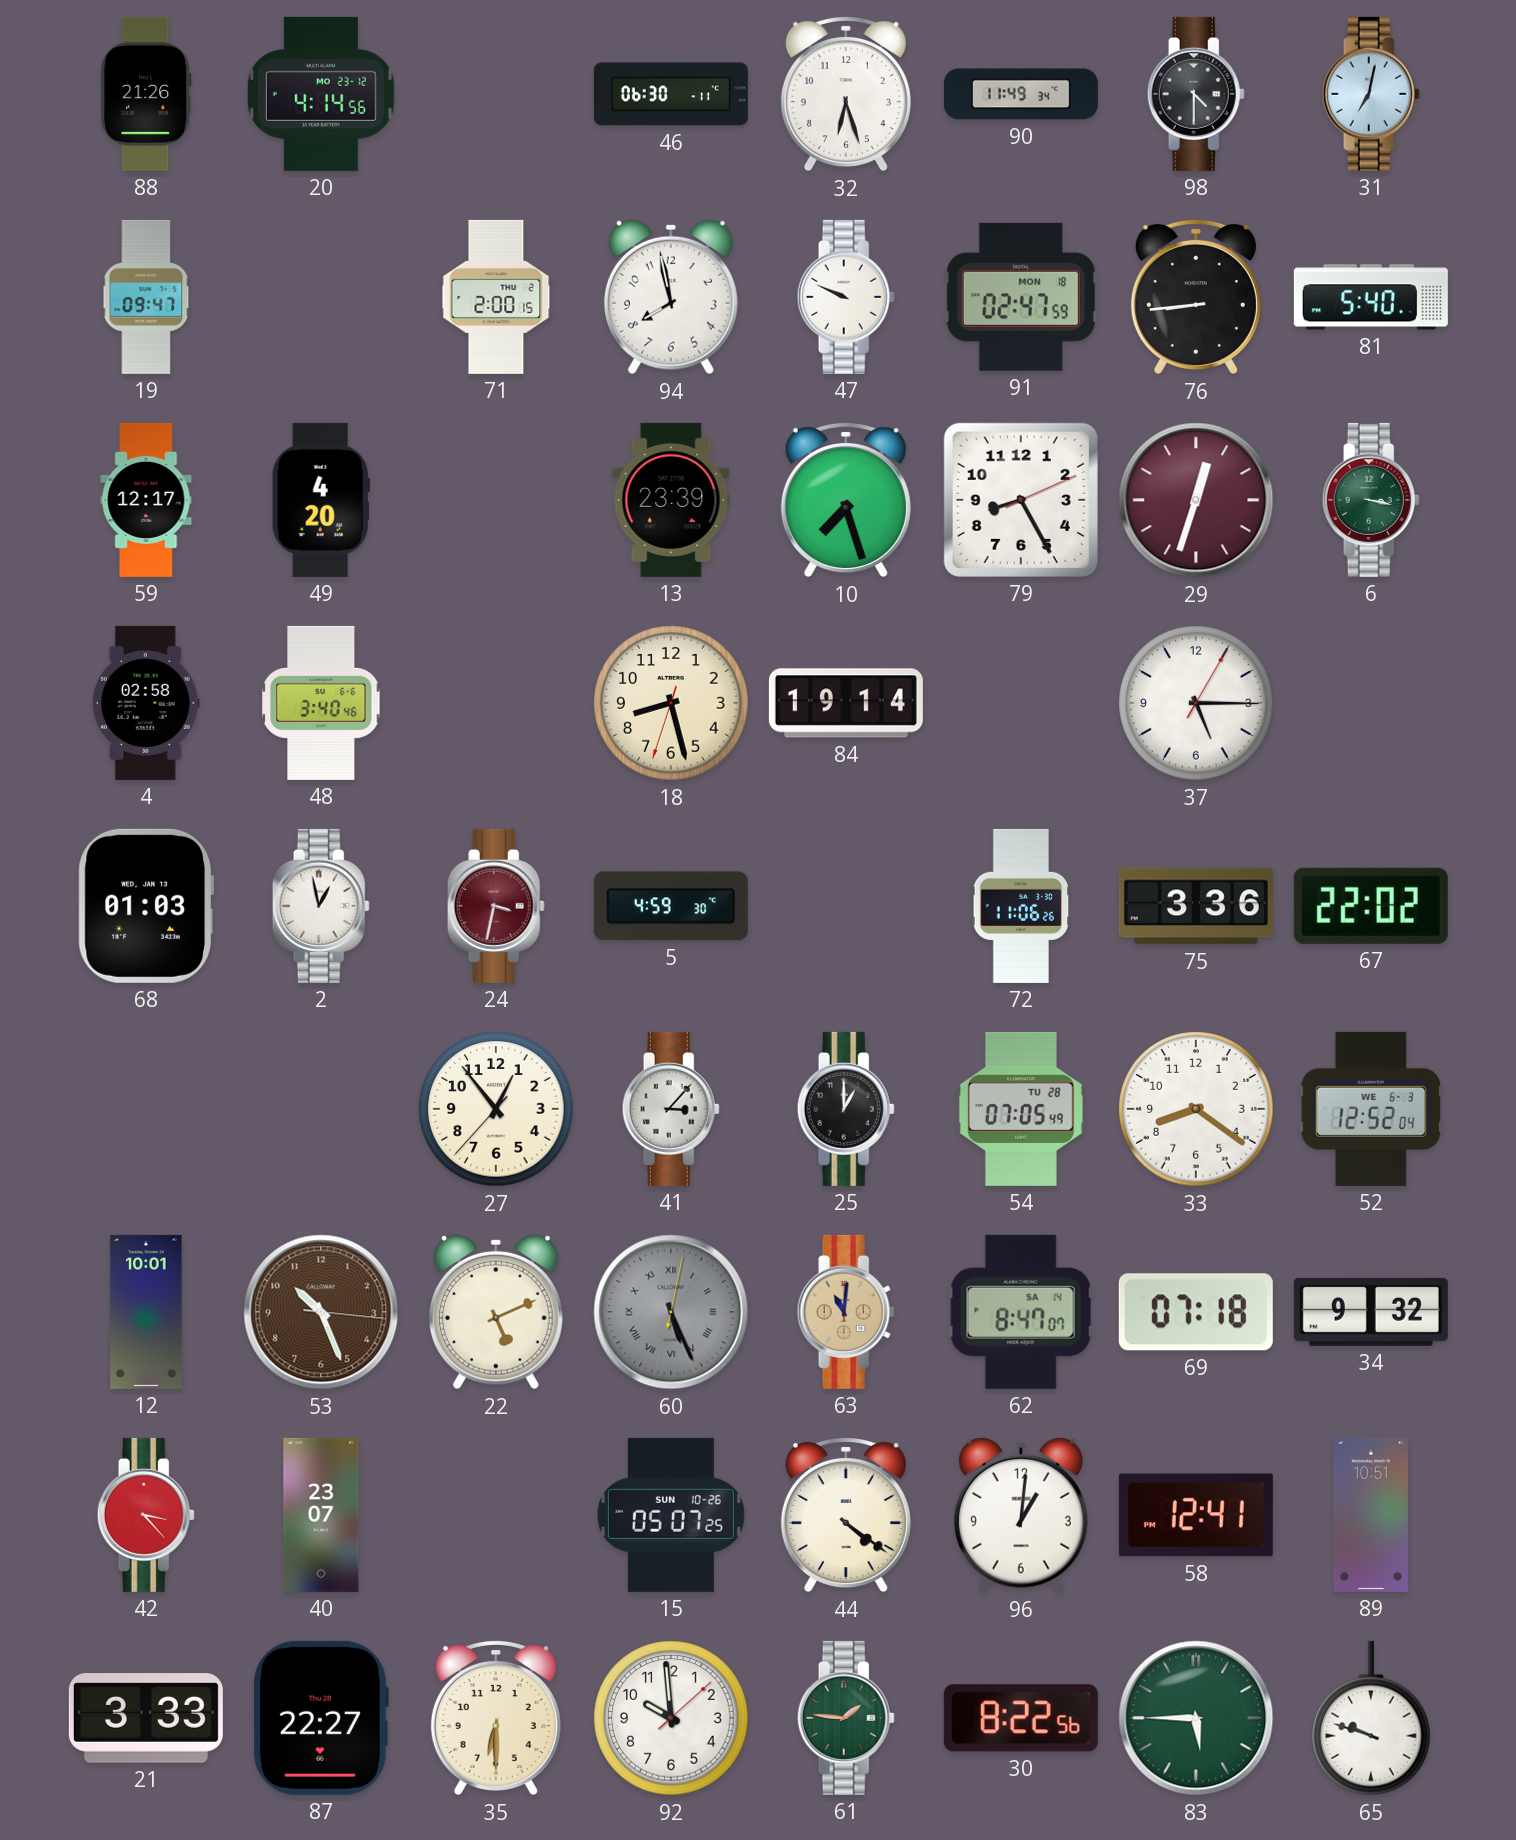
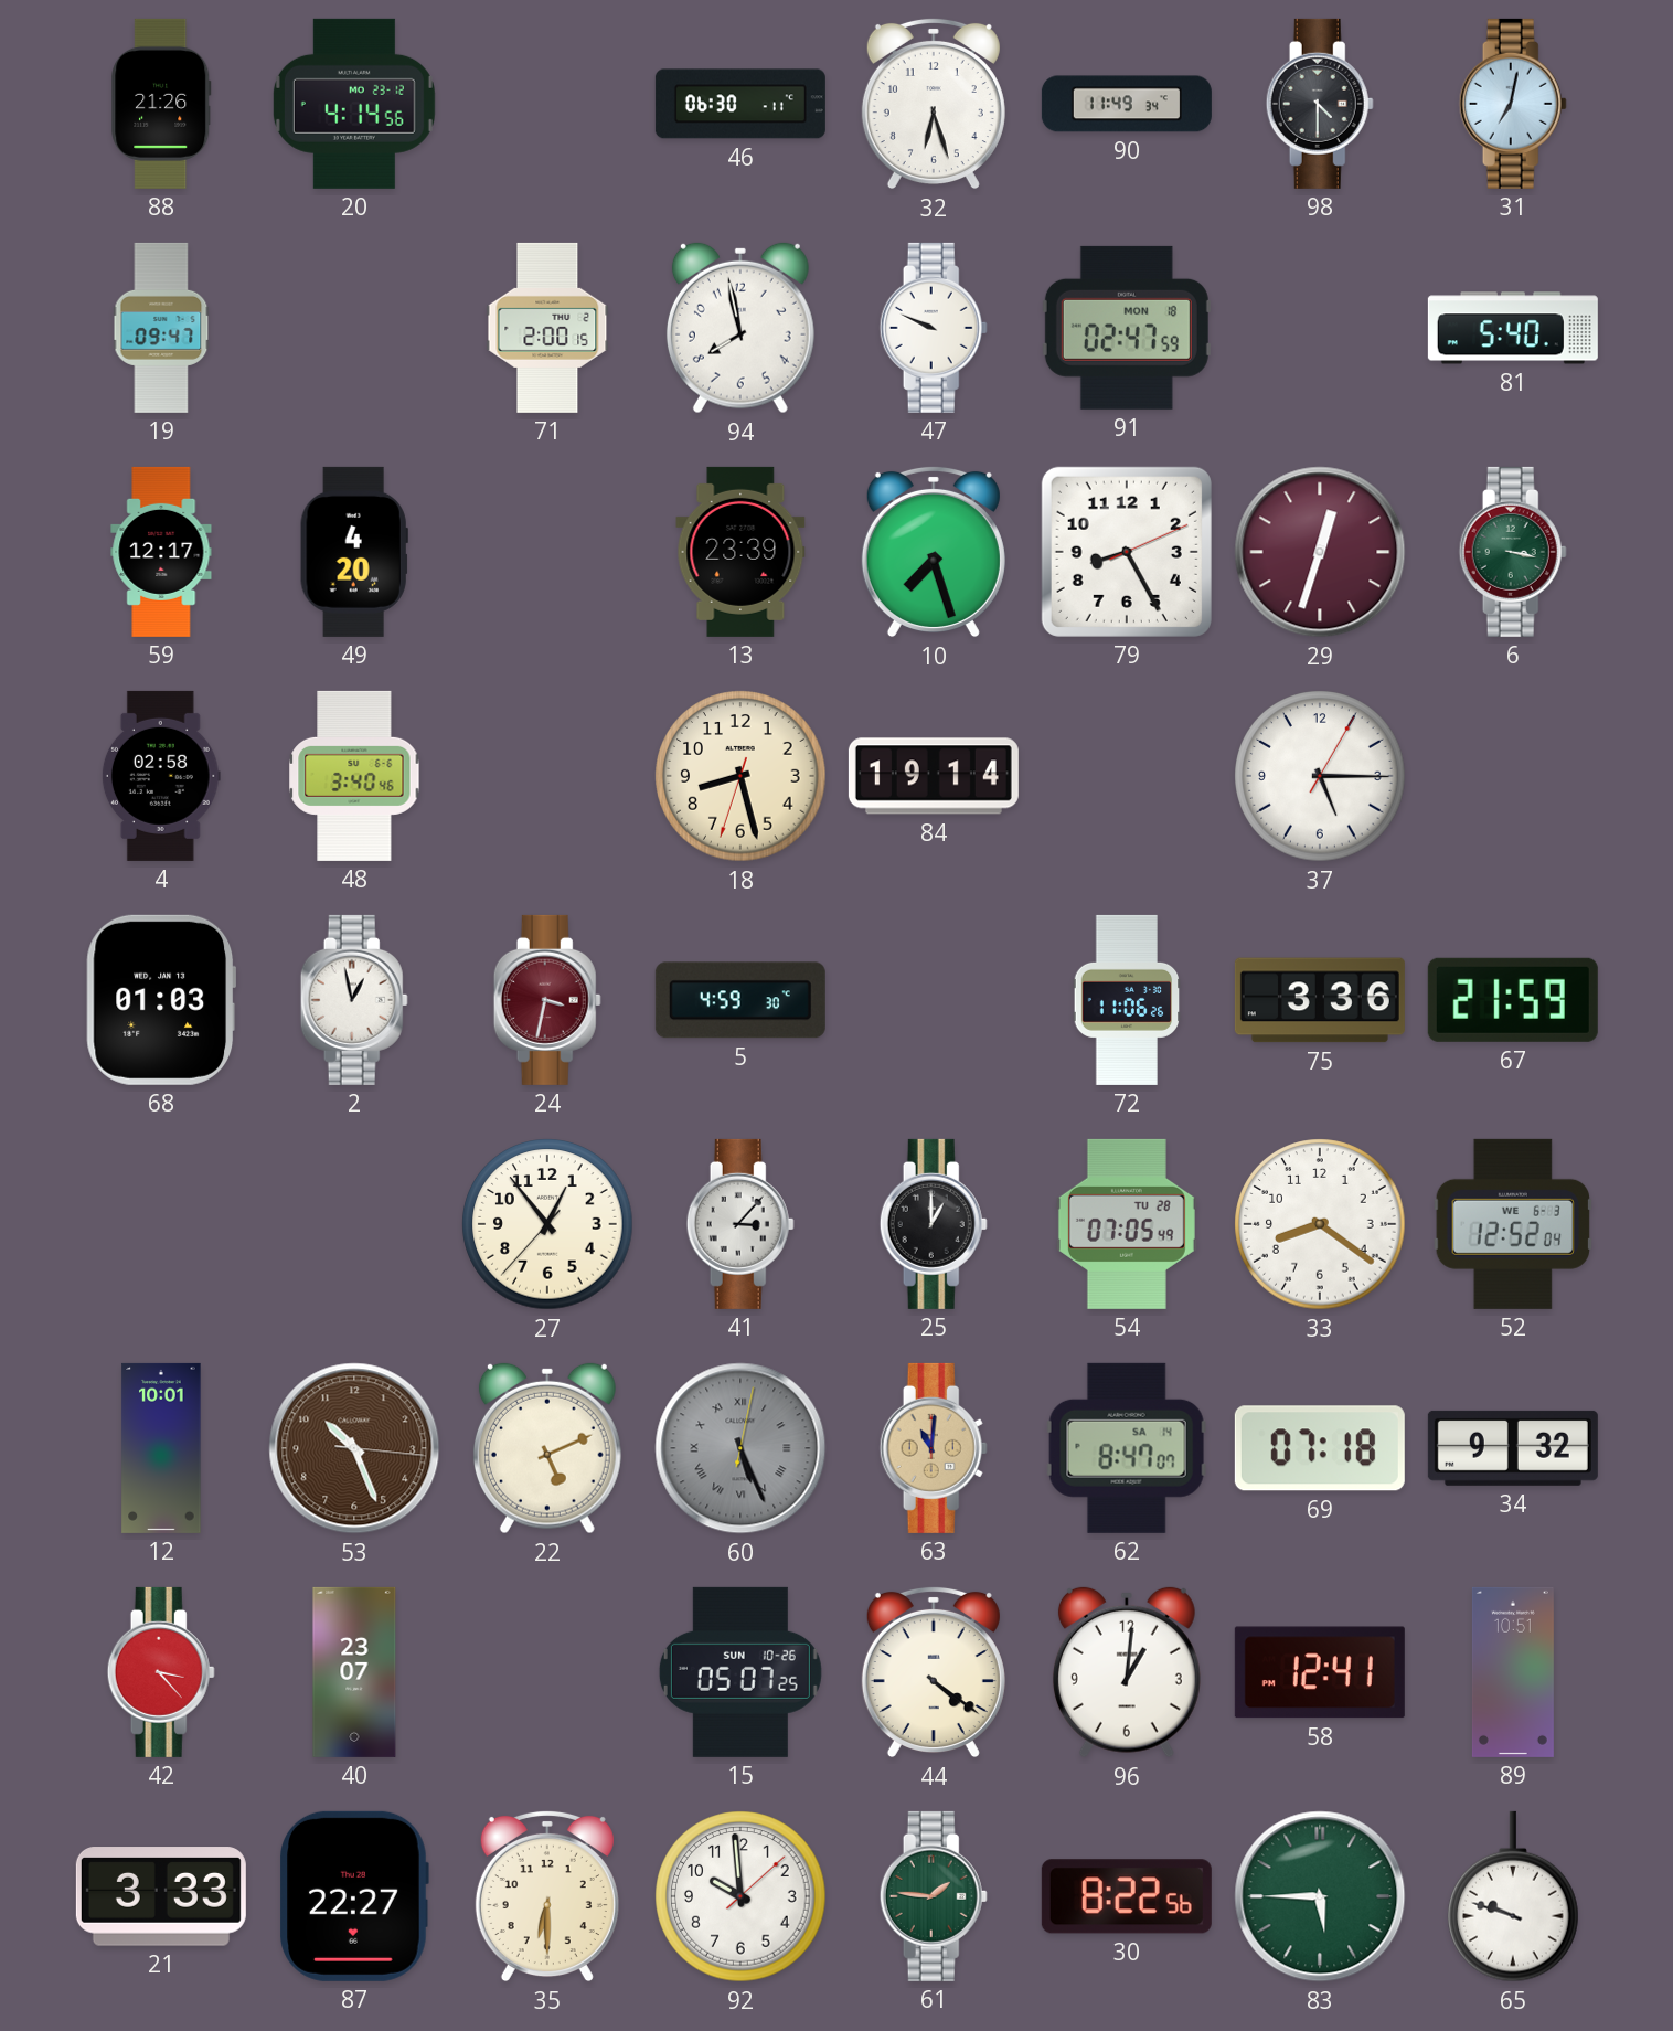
76: 8:44 -> none
67: 22:02 -> 21:59
